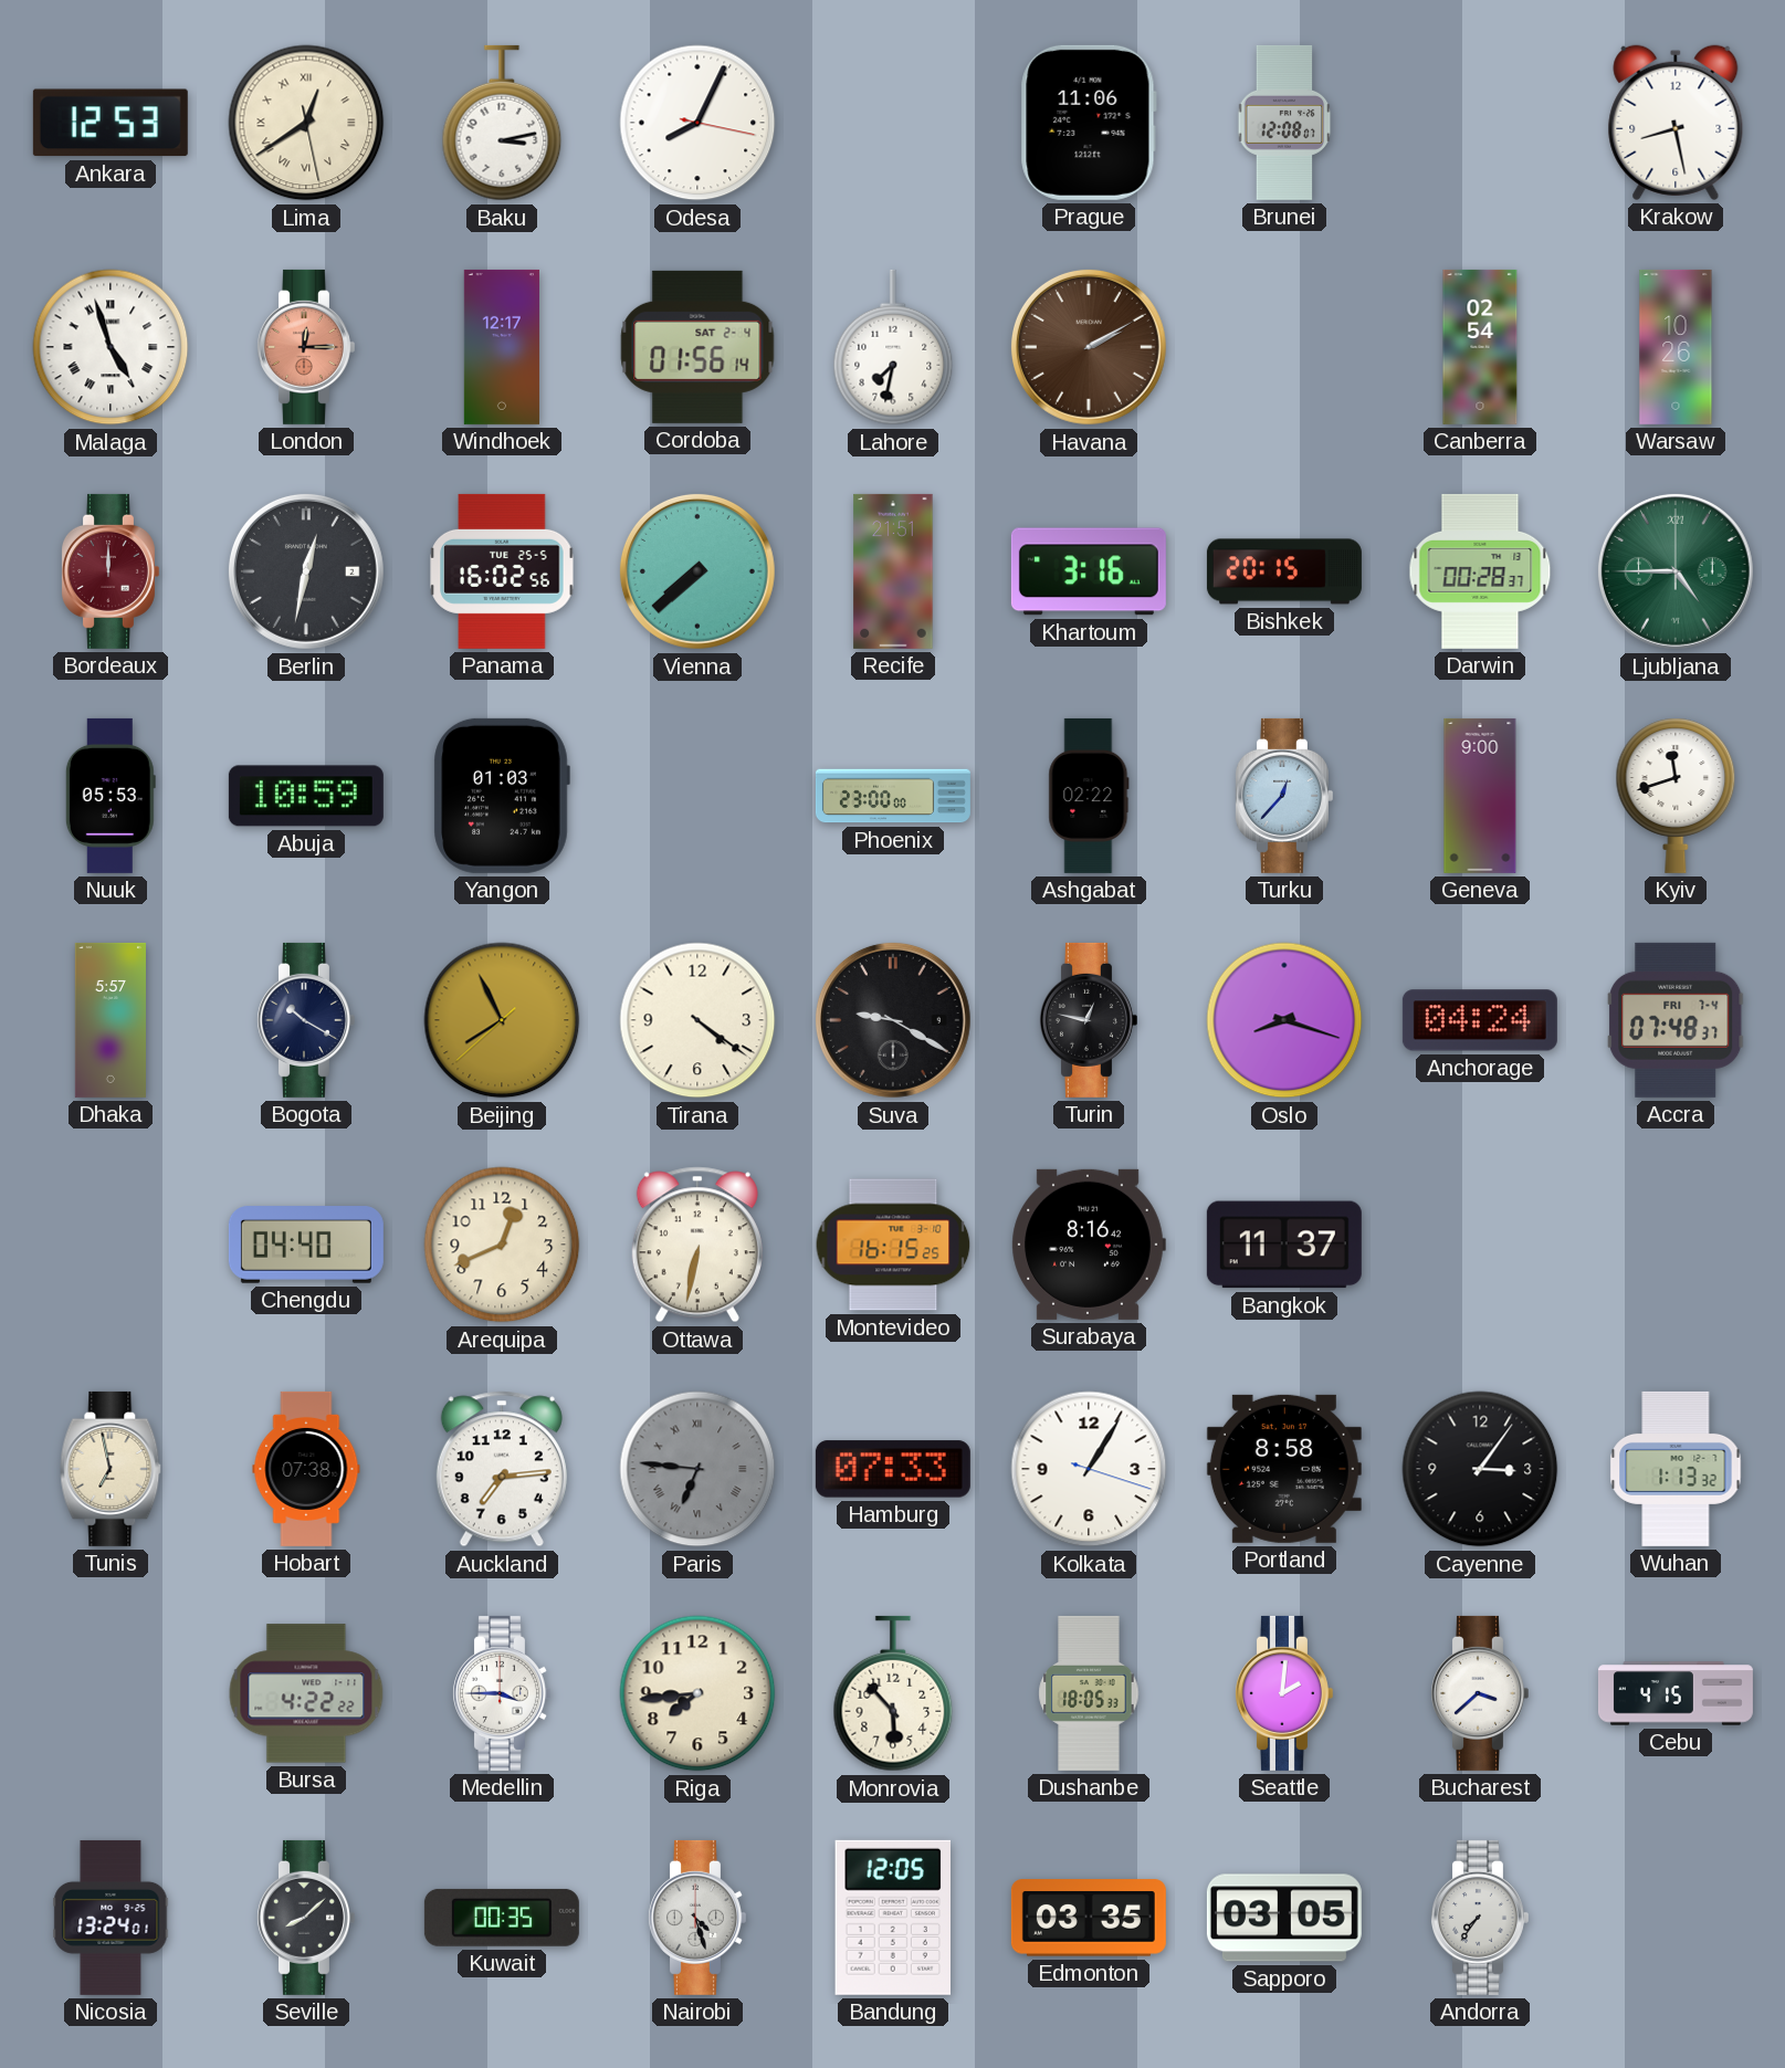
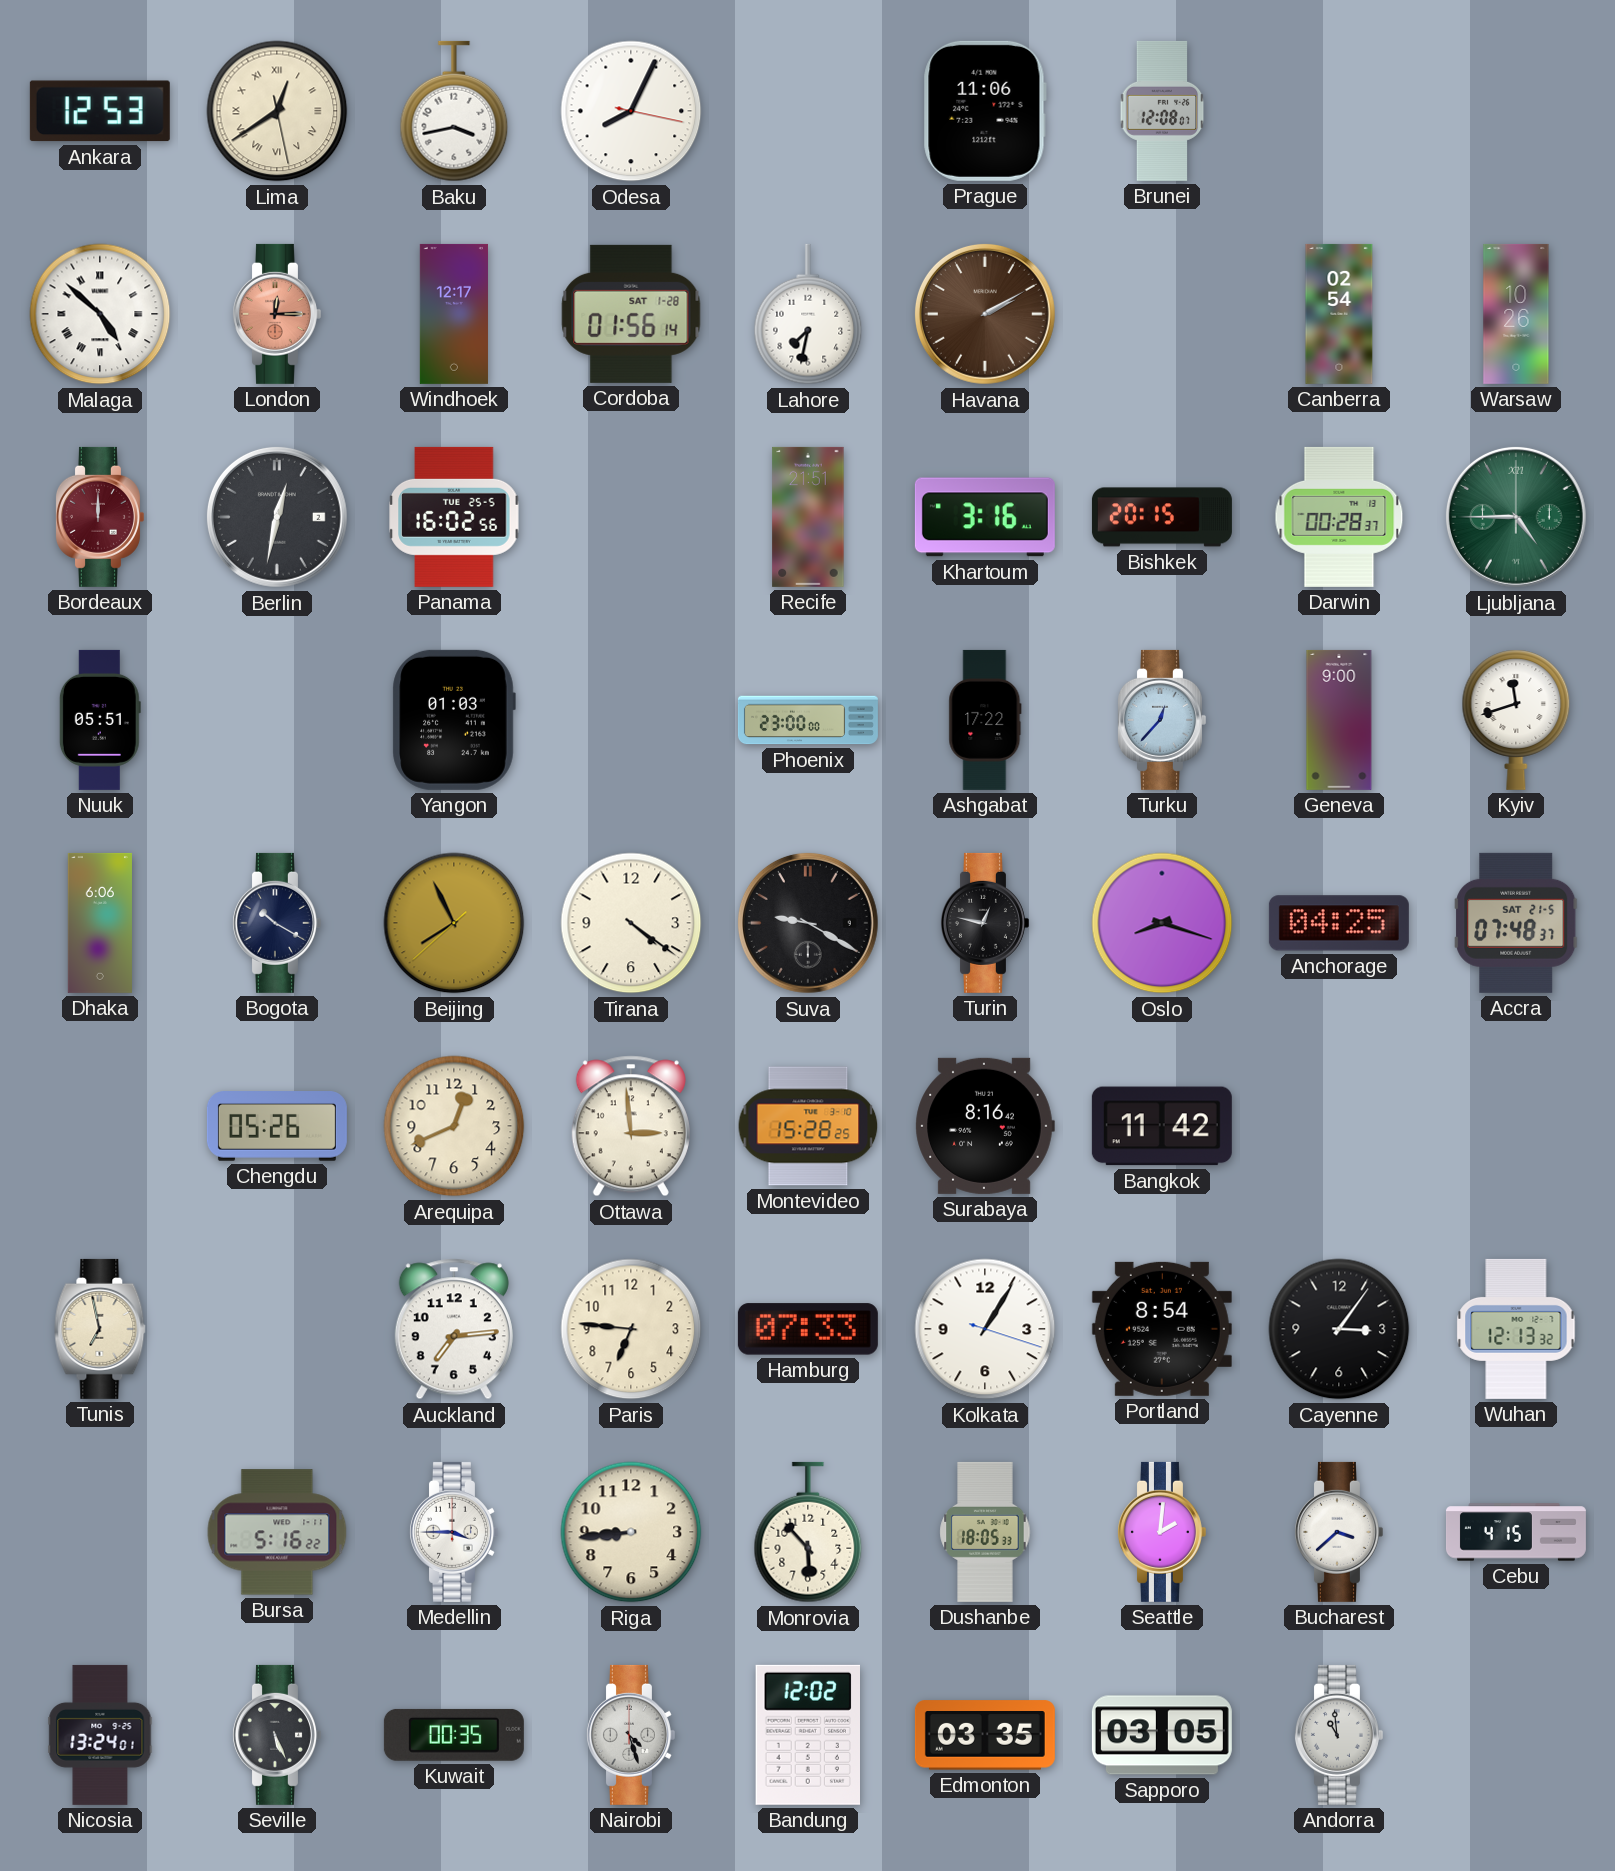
Baku: 3:13 -> 3:43
Krakow: 8:28 -> none
Malaga: 4:57 -> 4:52
Cordoba date: SAT 2-4 -> SAT 1-28
Vienna: 7:38 -> none
Nuuk: 05:53 -> 05:51
Abuja: 10:59 -> none
Ashgabat: 02:22 -> 17:22
Dhaka: 5:57 -> 6:06
Anchorage: 04:24 -> 04:25
Accra date: FRI 7-4 -> SAT 21-5
Chengdu: 04:40 -> 05:26
Ottawa: 6:32 -> 2:59
Montevideo: 16:15 -> 15:28
Bangkok: 11:37 -> 11:42
Hobart: 07:38 -> none
Paris dial: grey -> cream
Paris numerals: Roman -> Arabic
Portland: 8:58 -> 8:54
Wuhan: 1:13 -> 12:13
Bursa: 4:22 -> 5:16
Riga: 7:44 -> 8:44
Seville: 8:08 -> 5:26
Bandung: 12:05 -> 12:02
Andorra: 7:36 -> 10:59
